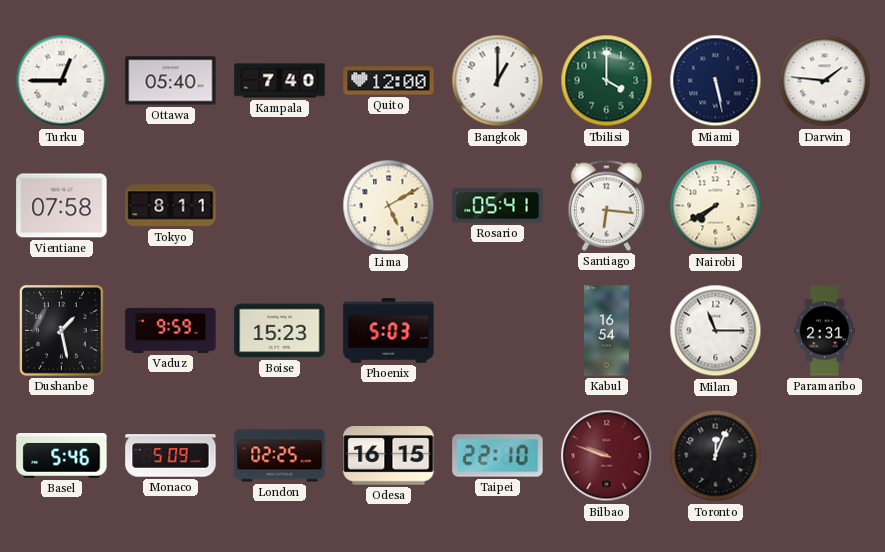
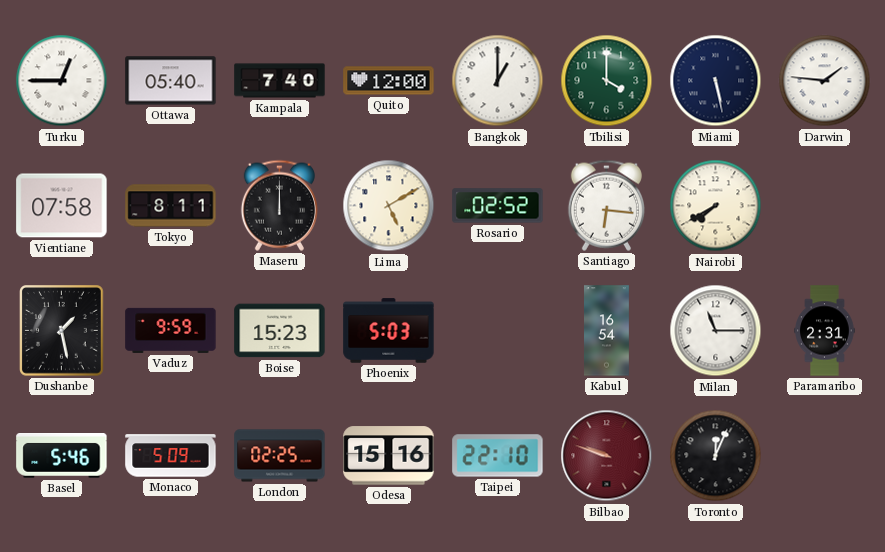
Maseru: none -> 12:00
Rosario: 05:41 -> 02:52
Odesa: 16:15 -> 15:16
